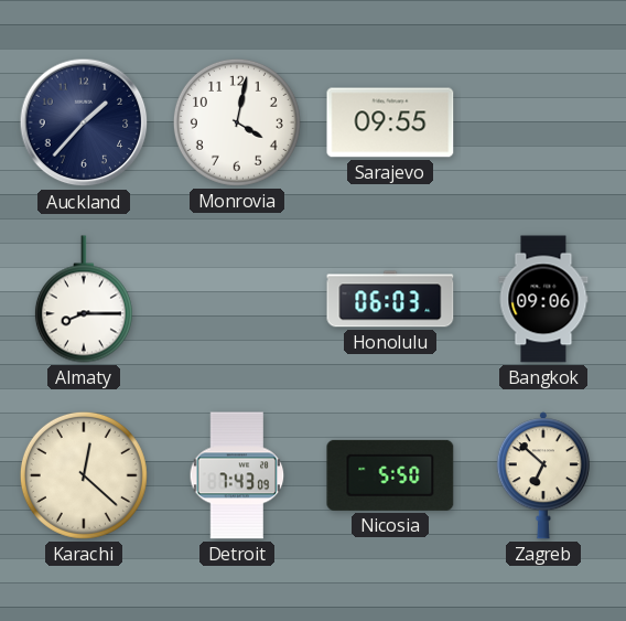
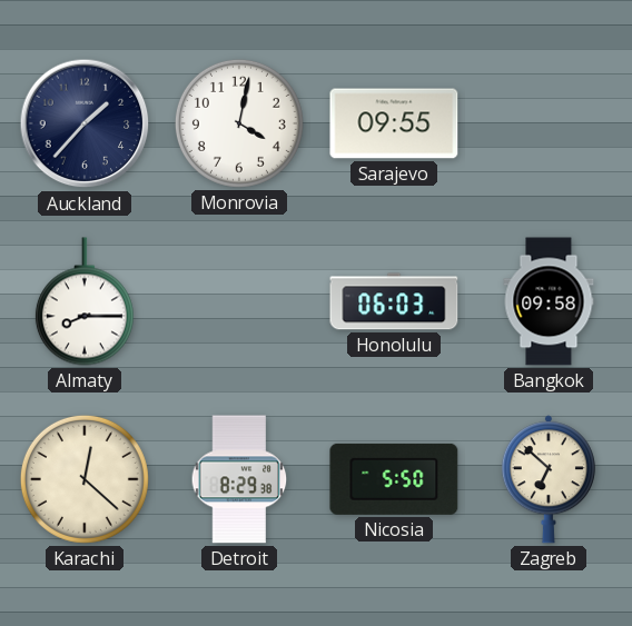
Bangkok: 09:06 -> 09:58
Detroit: 7:43 -> 8:29
